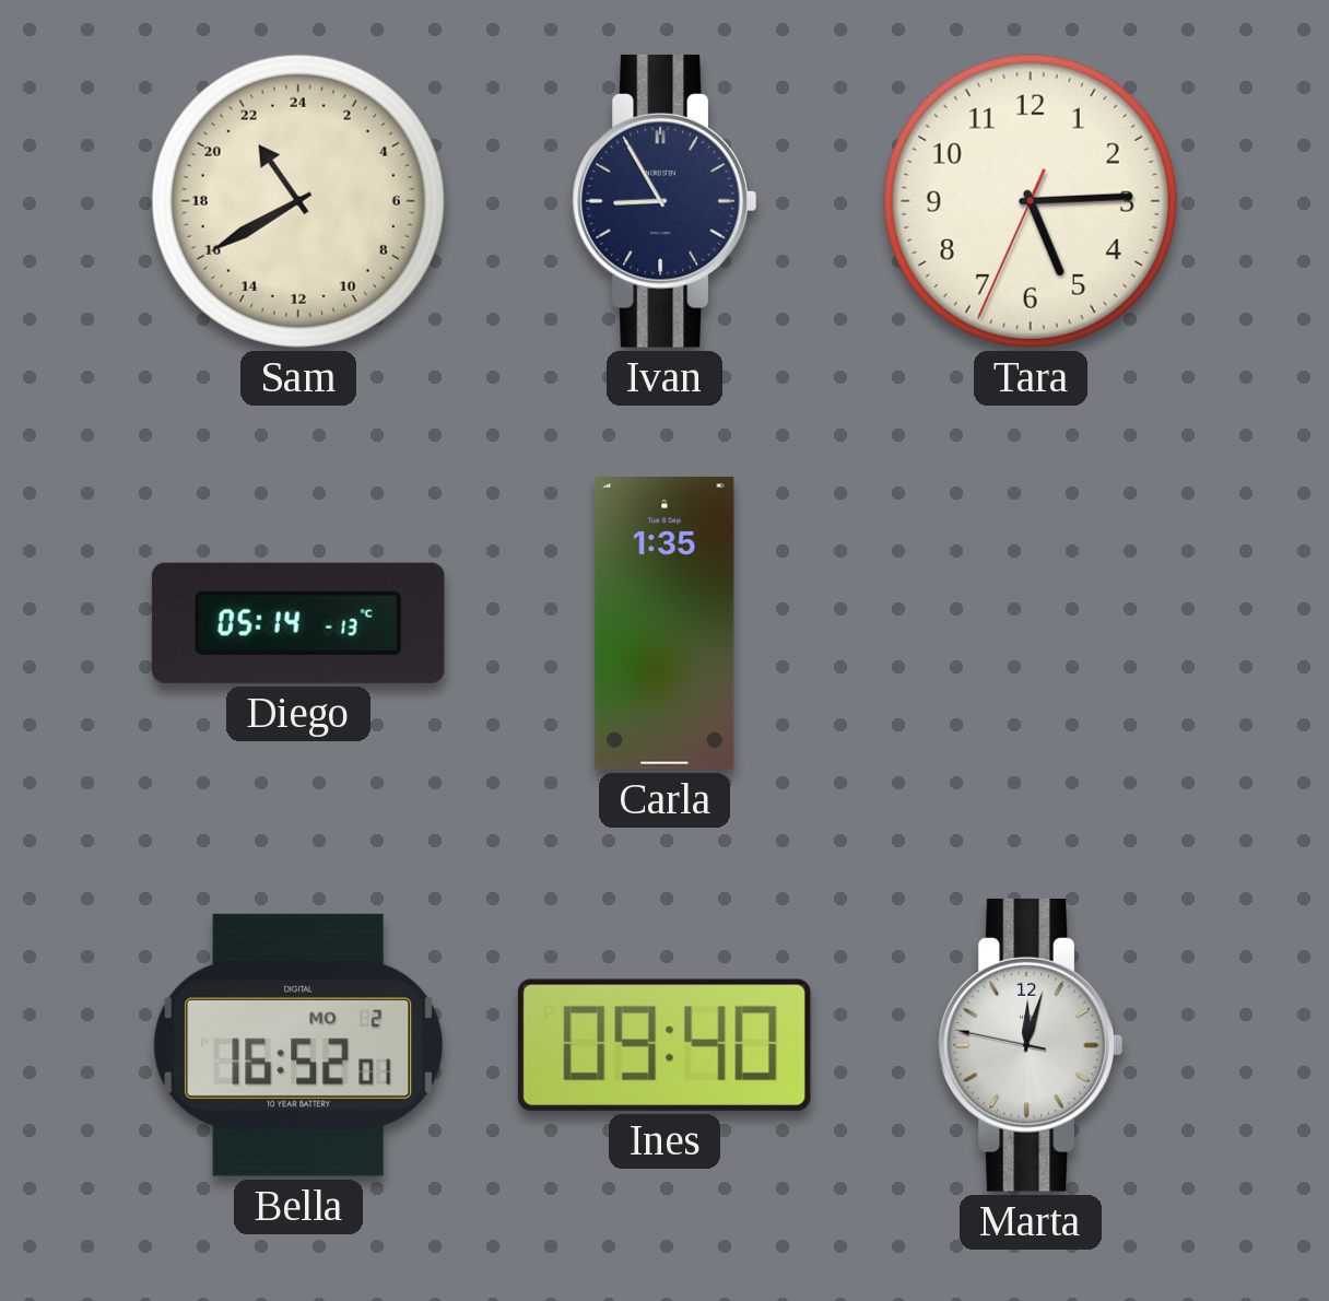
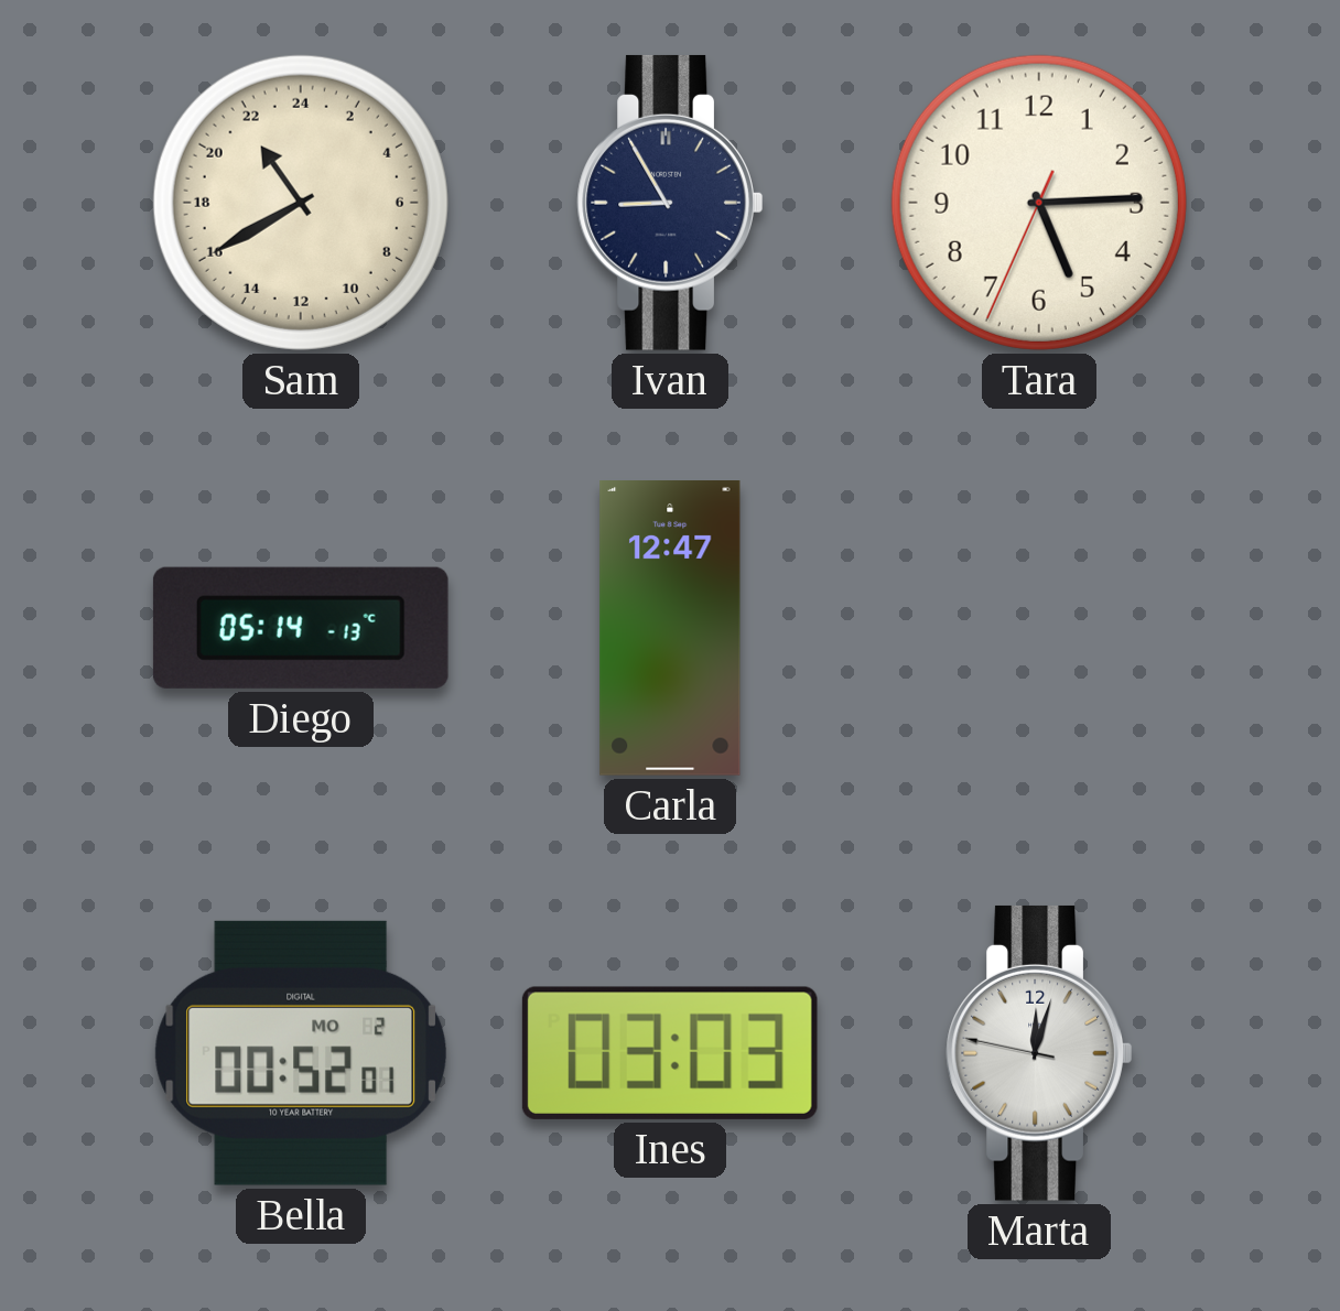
Carla: 1:35 -> 12:47
Bella: 16:52 -> 00:52
Ines: 09:40 -> 03:03
